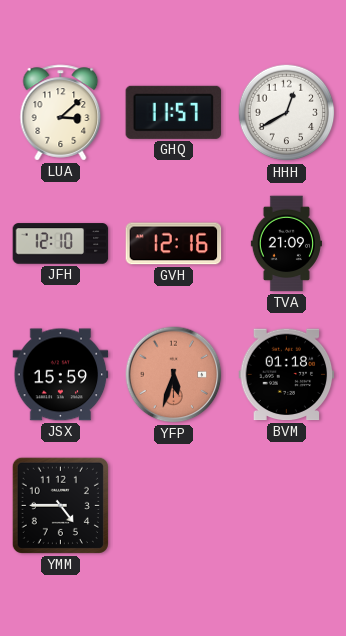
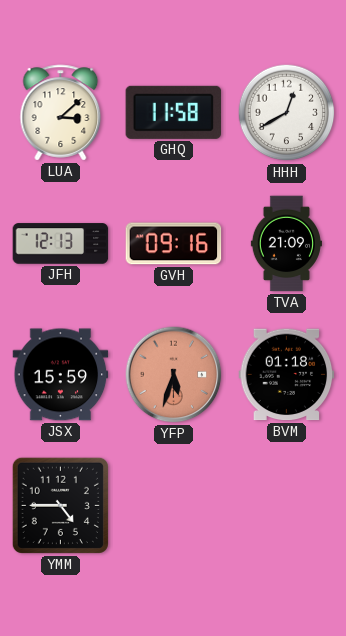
GHQ: 11:57 -> 11:58
JFH: 12:10 -> 12:13
GVH: 12:16 -> 09:16
